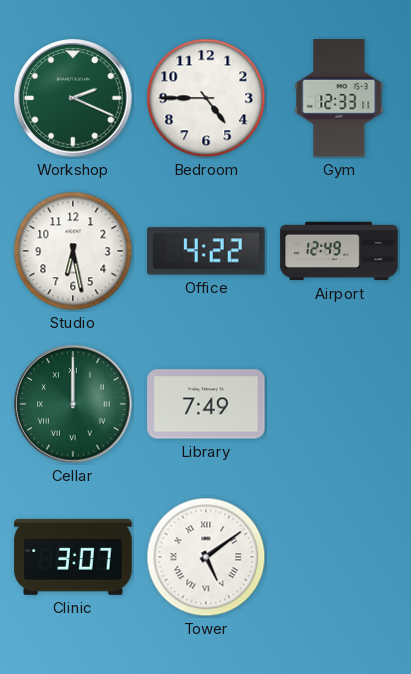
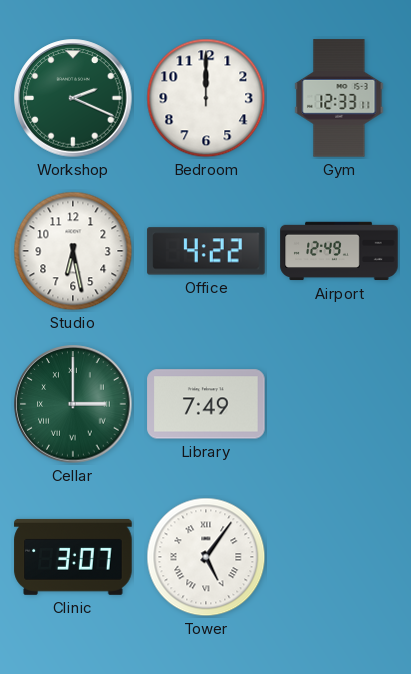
Bedroom: 4:45 -> 12:00
Cellar: 12:00 -> 3:00
Tower: 5:09 -> 5:06
